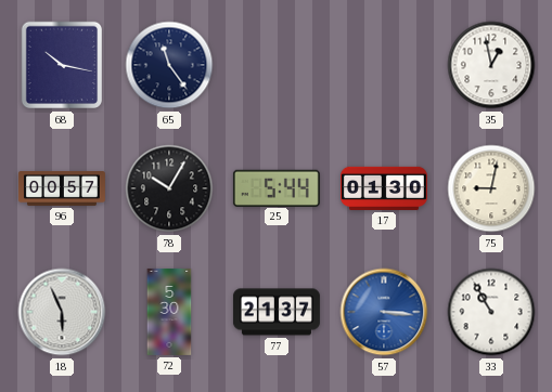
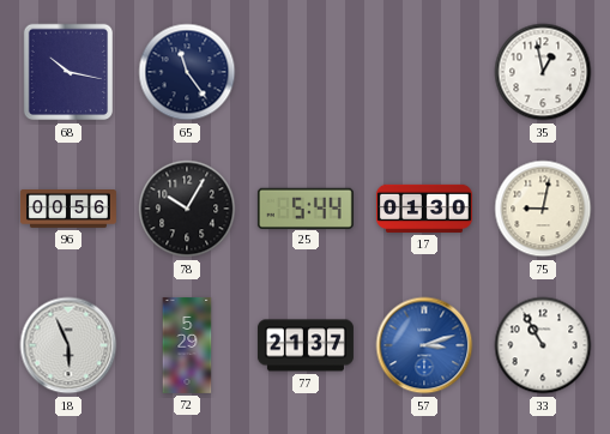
96: 00:57 -> 00:56
72: 5:30 -> 5:29
57: 3:16 -> 3:12
